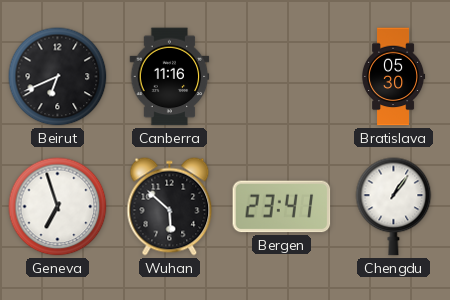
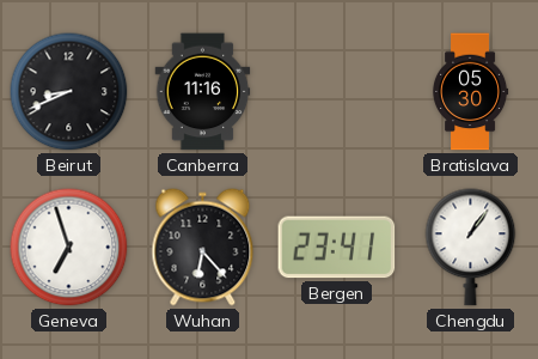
Beirut: 6:41 -> 8:41
Wuhan: 5:52 -> 6:23
